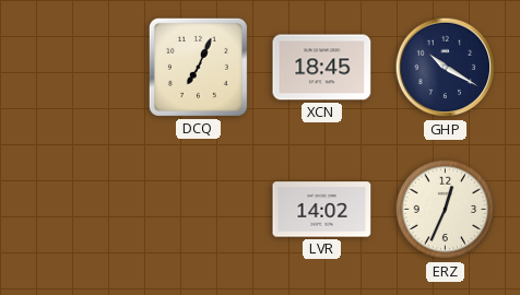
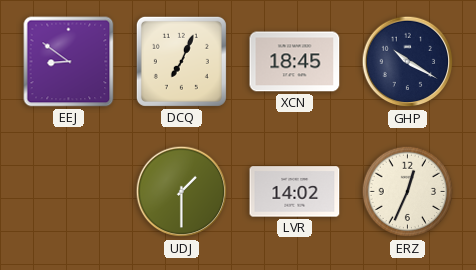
EEJ: none -> 8:51
UDJ: none -> 1:30
